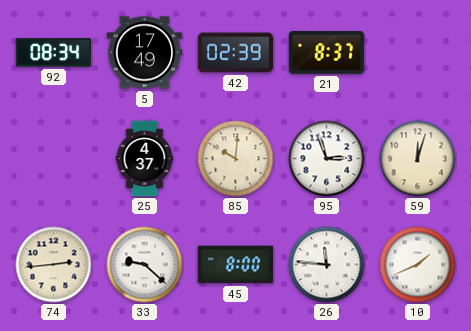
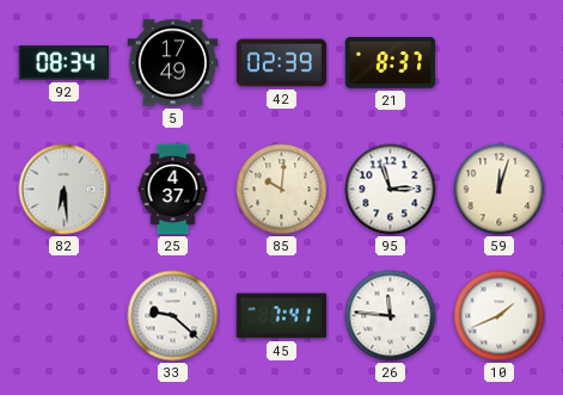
82: none -> 6:29
74: 2:44 -> none
45: 8:00 -> 7:41
